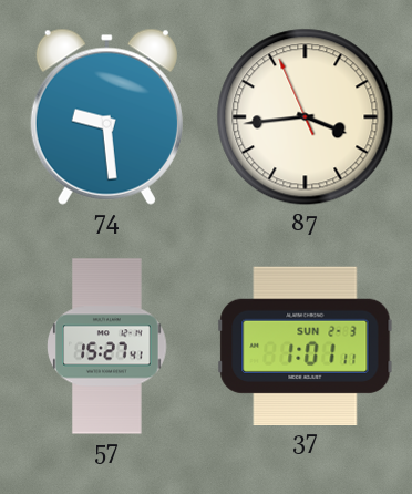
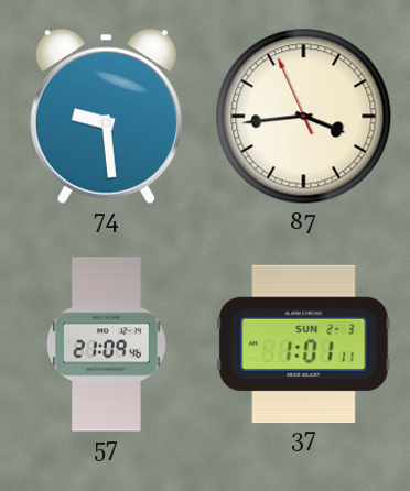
57: 15:27 -> 21:09
